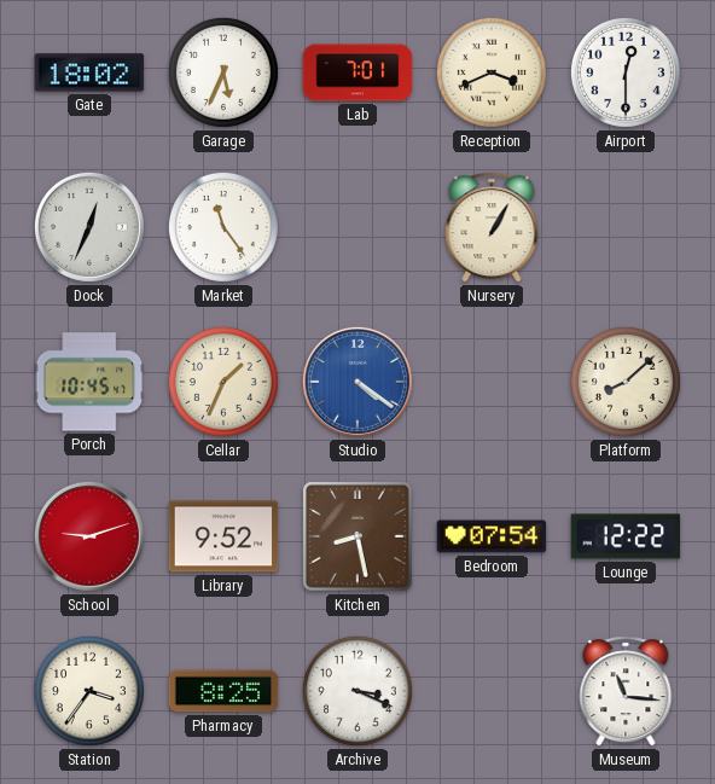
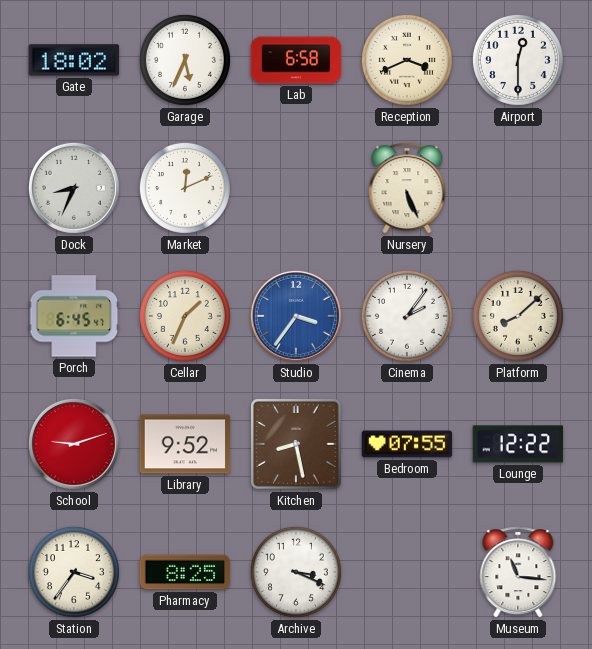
Lab: 7:01 -> 6:58
Dock: 12:34 -> 8:34
Market: 11:24 -> 12:11
Nursery: 1:05 -> 5:26
Porch: 10:45 -> 6:45
Studio: 4:21 -> 3:36
Cinema: none -> 2:06
Bedroom: 07:54 -> 07:55
